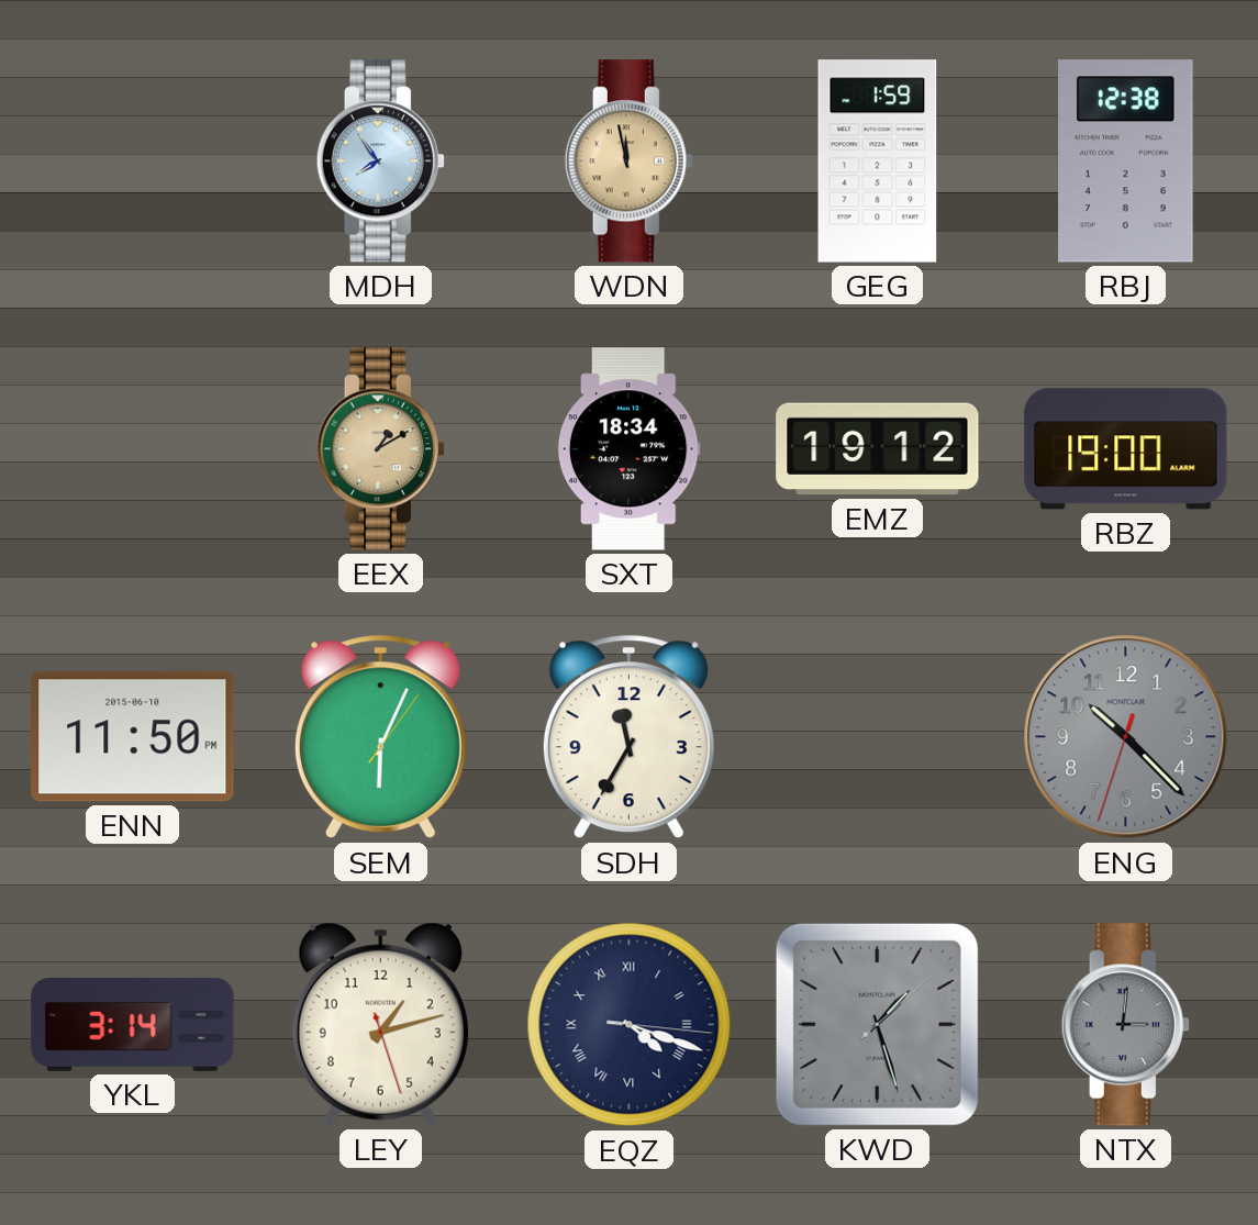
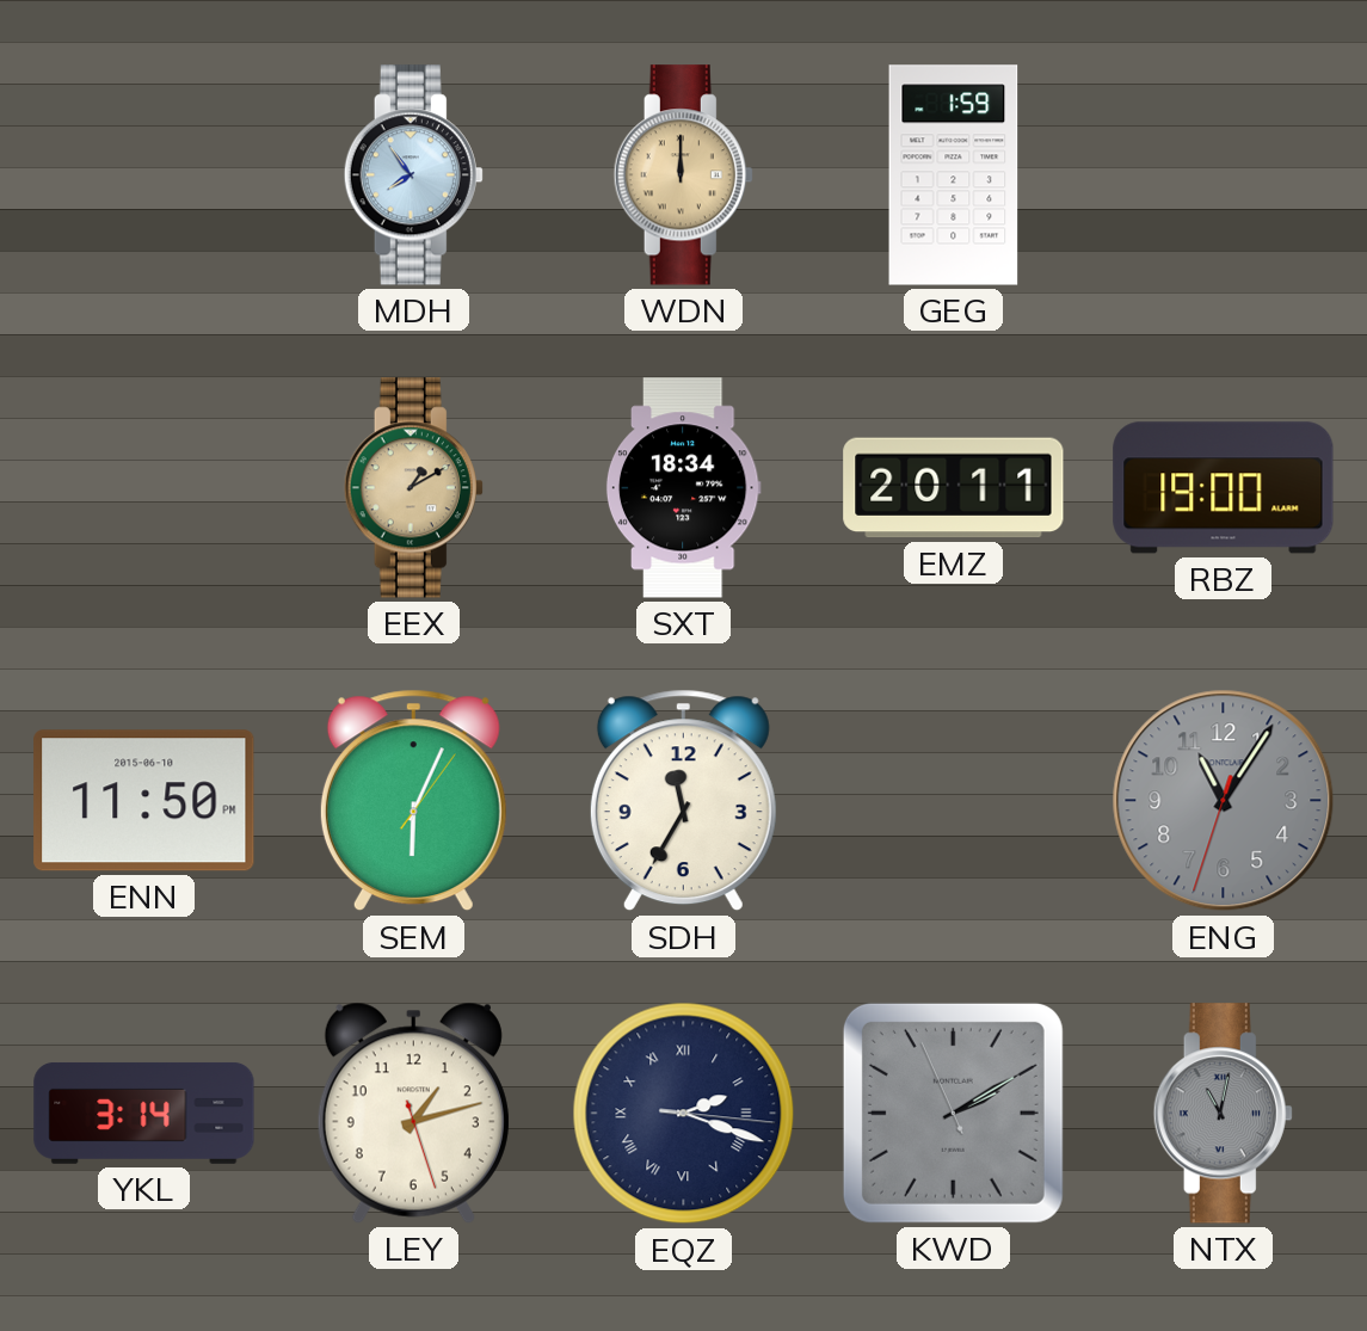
WDN: 11:58 -> 12:00
RBJ: 12:38 -> none
EMZ: 19:12 -> 20:11
ENG: 10:22 -> 11:05
EQZ: 4:18 -> 2:18
KWD: 1:27 -> 2:09
NTX: 3:01 -> 11:02
